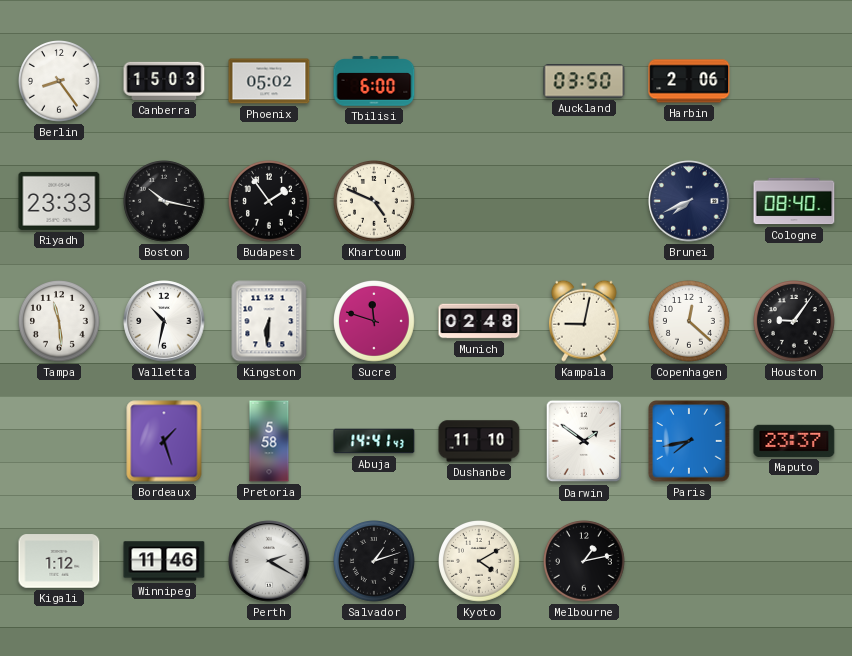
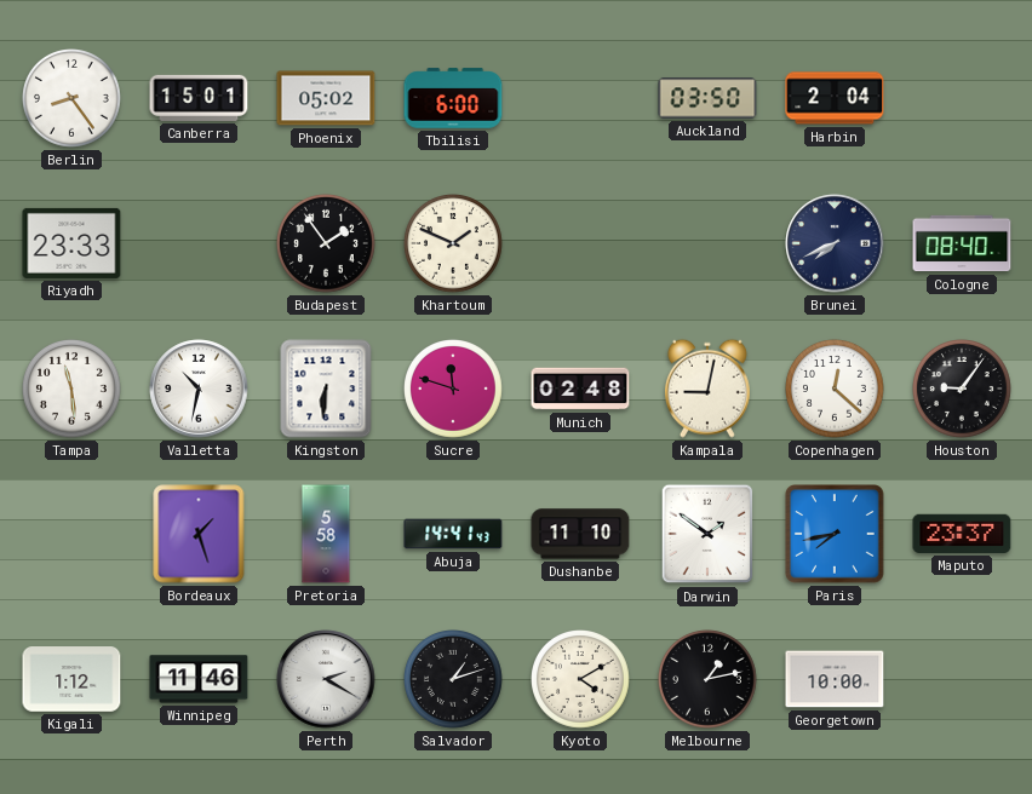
Canberra: 15:03 -> 15:01
Harbin: 2:06 -> 2:04
Boston: 10:17 -> none
Khartoum: 4:49 -> 1:49
Georgetown: none -> 10:00
